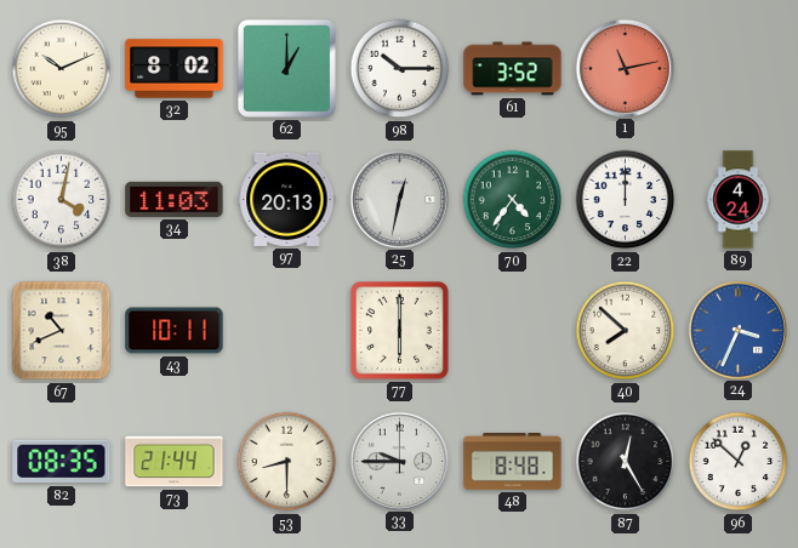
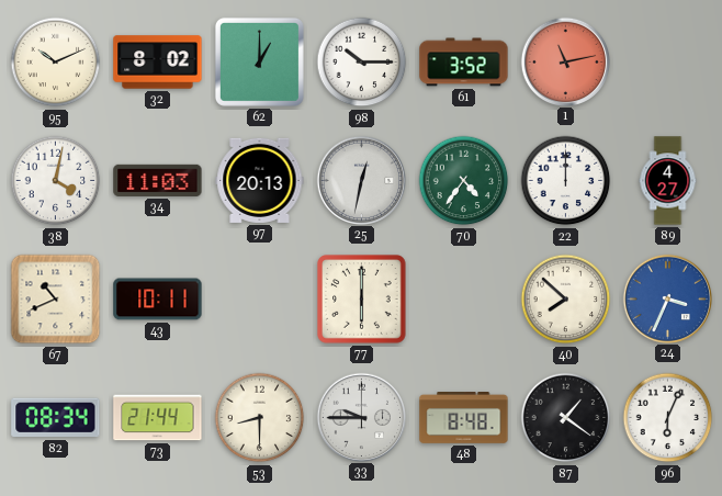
89: 4:24 -> 4:27
82: 08:35 -> 08:34
87: 12:25 -> 1:21
96: 12:52 -> 6:04
